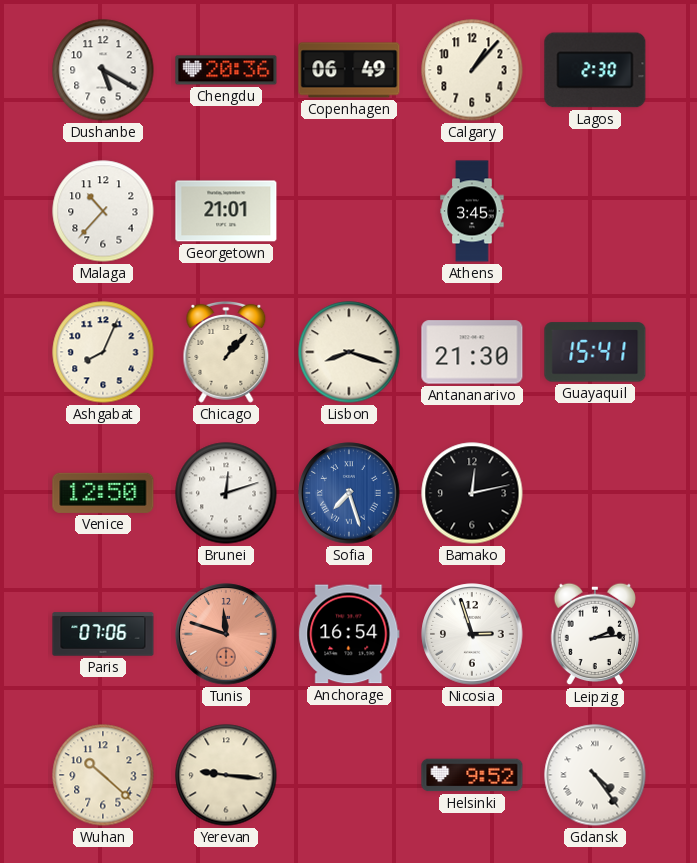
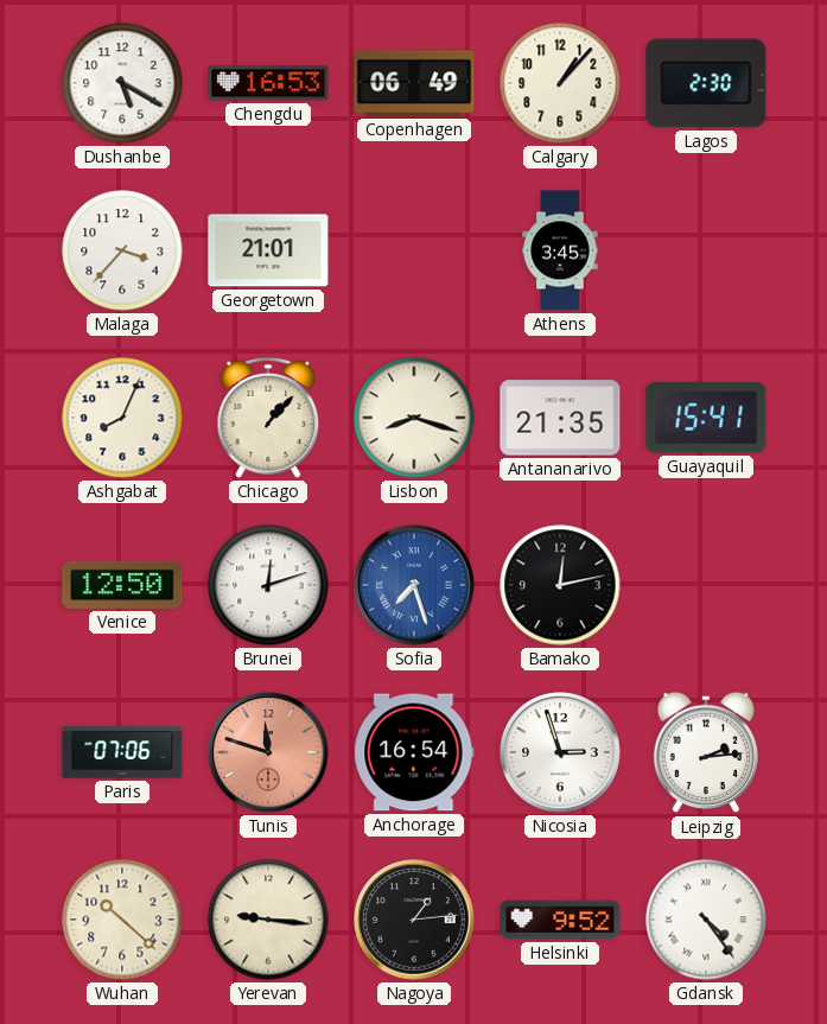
Chengdu: 20:36 -> 16:53
Malaga: 10:37 -> 3:37
Antananarivo: 21:30 -> 21:35
Nagoya: none -> 1:14
